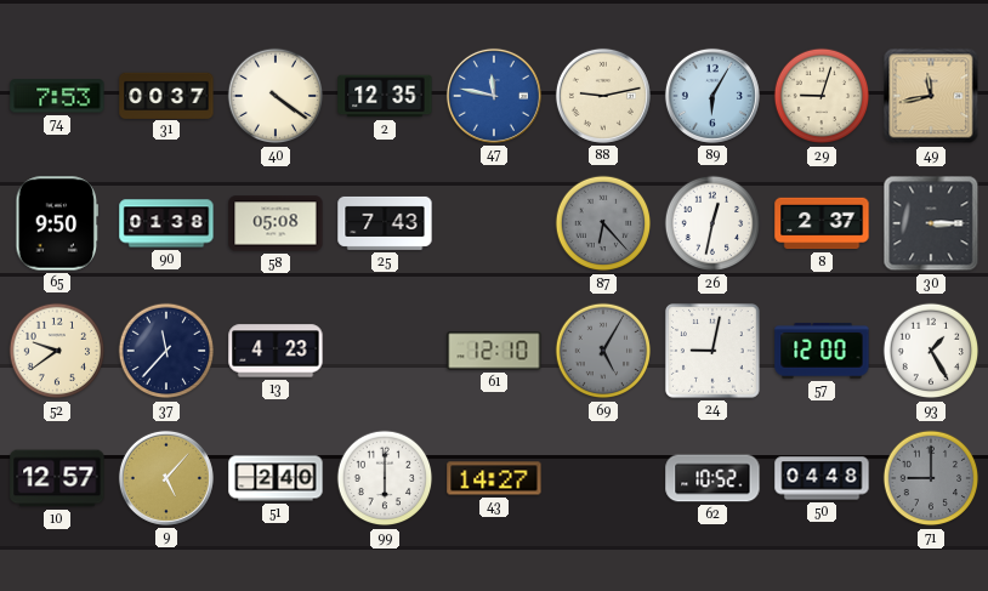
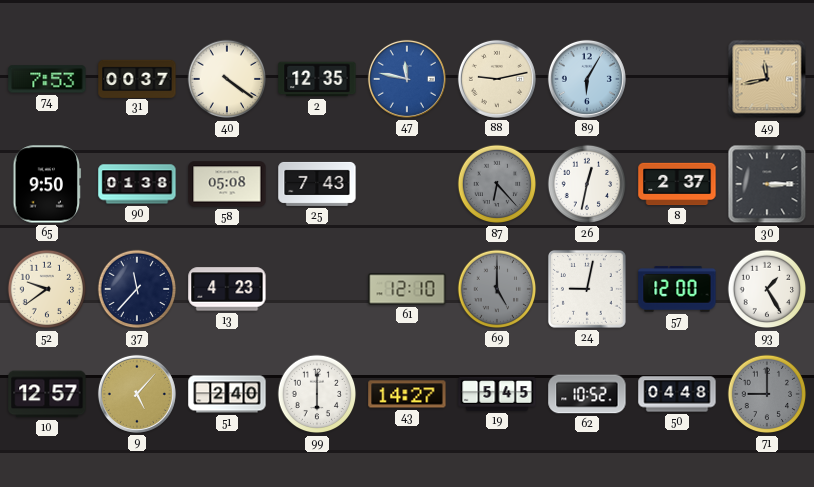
29: 9:03 -> none
69: 5:05 -> 5:00
19: none -> 5:45
